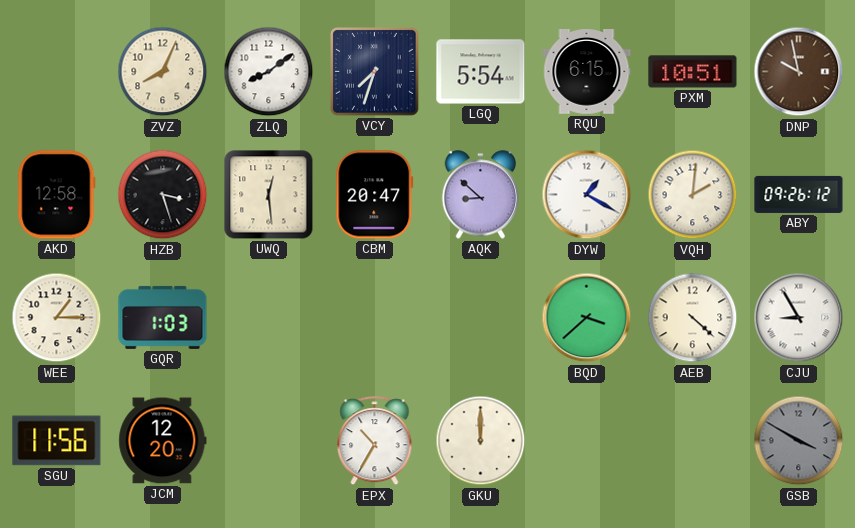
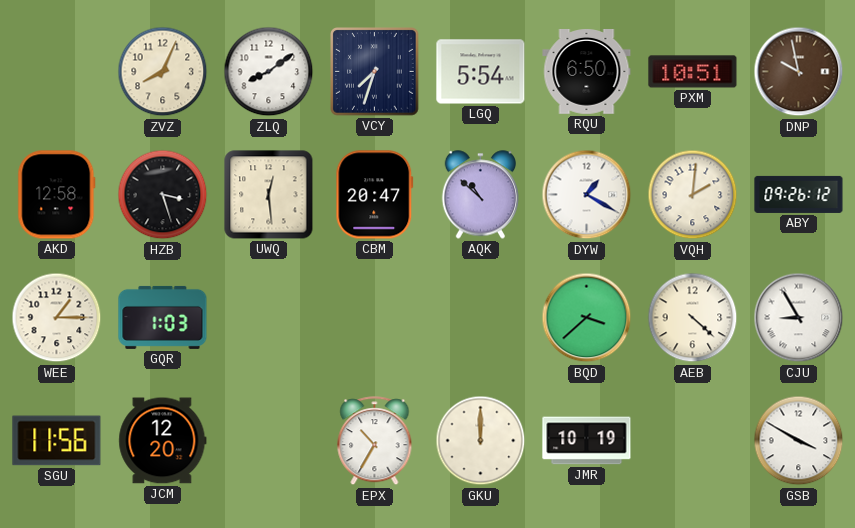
RQU: 6:15 -> 6:50
AQK: 8:52 -> 10:52
JMR: none -> 10:19
GSB dial: grey -> white
